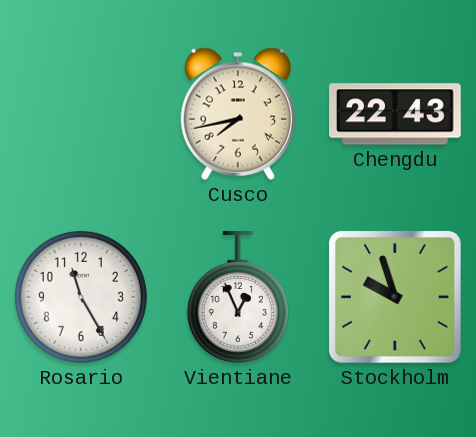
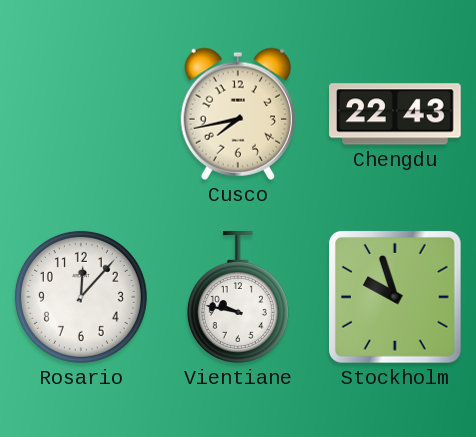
Rosario: 11:25 -> 12:07
Vientiane: 12:56 -> 9:47
